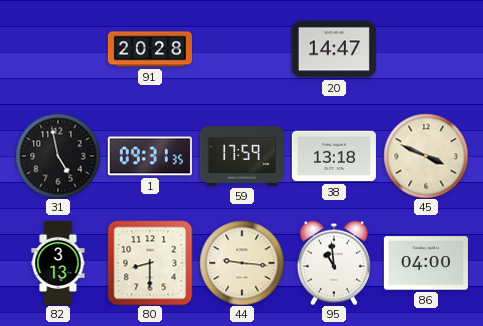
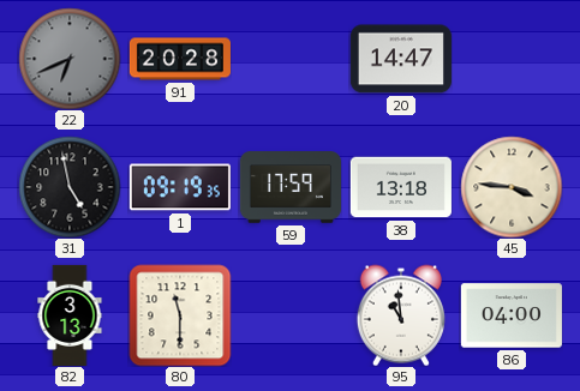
22: none -> 6:41
1: 09:31 -> 09:19
45: 3:49 -> 3:46
80: 8:30 -> 11:30
44: 9:16 -> none
